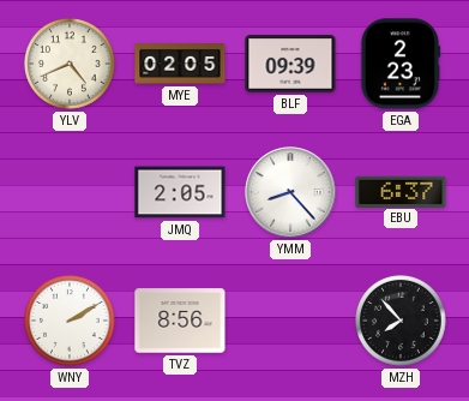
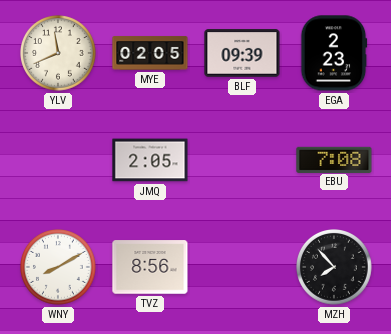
YLV: 4:41 -> 11:41
YMM: 8:23 -> none
EBU: 6:37 -> 7:08
WNY: 2:10 -> 8:10
